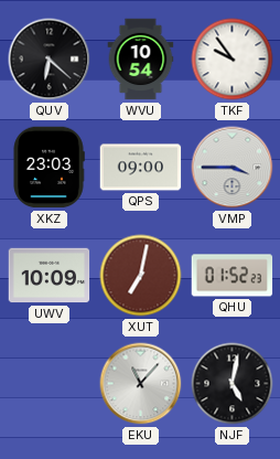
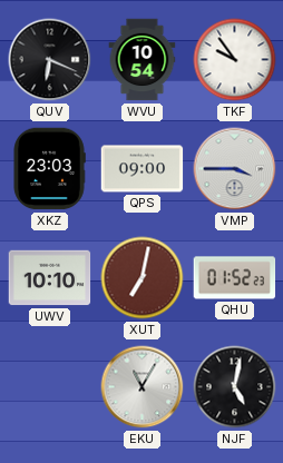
QUV: 6:22 -> 6:19
UWV: 10:09 -> 10:10
EKU: 11:07 -> 11:05
